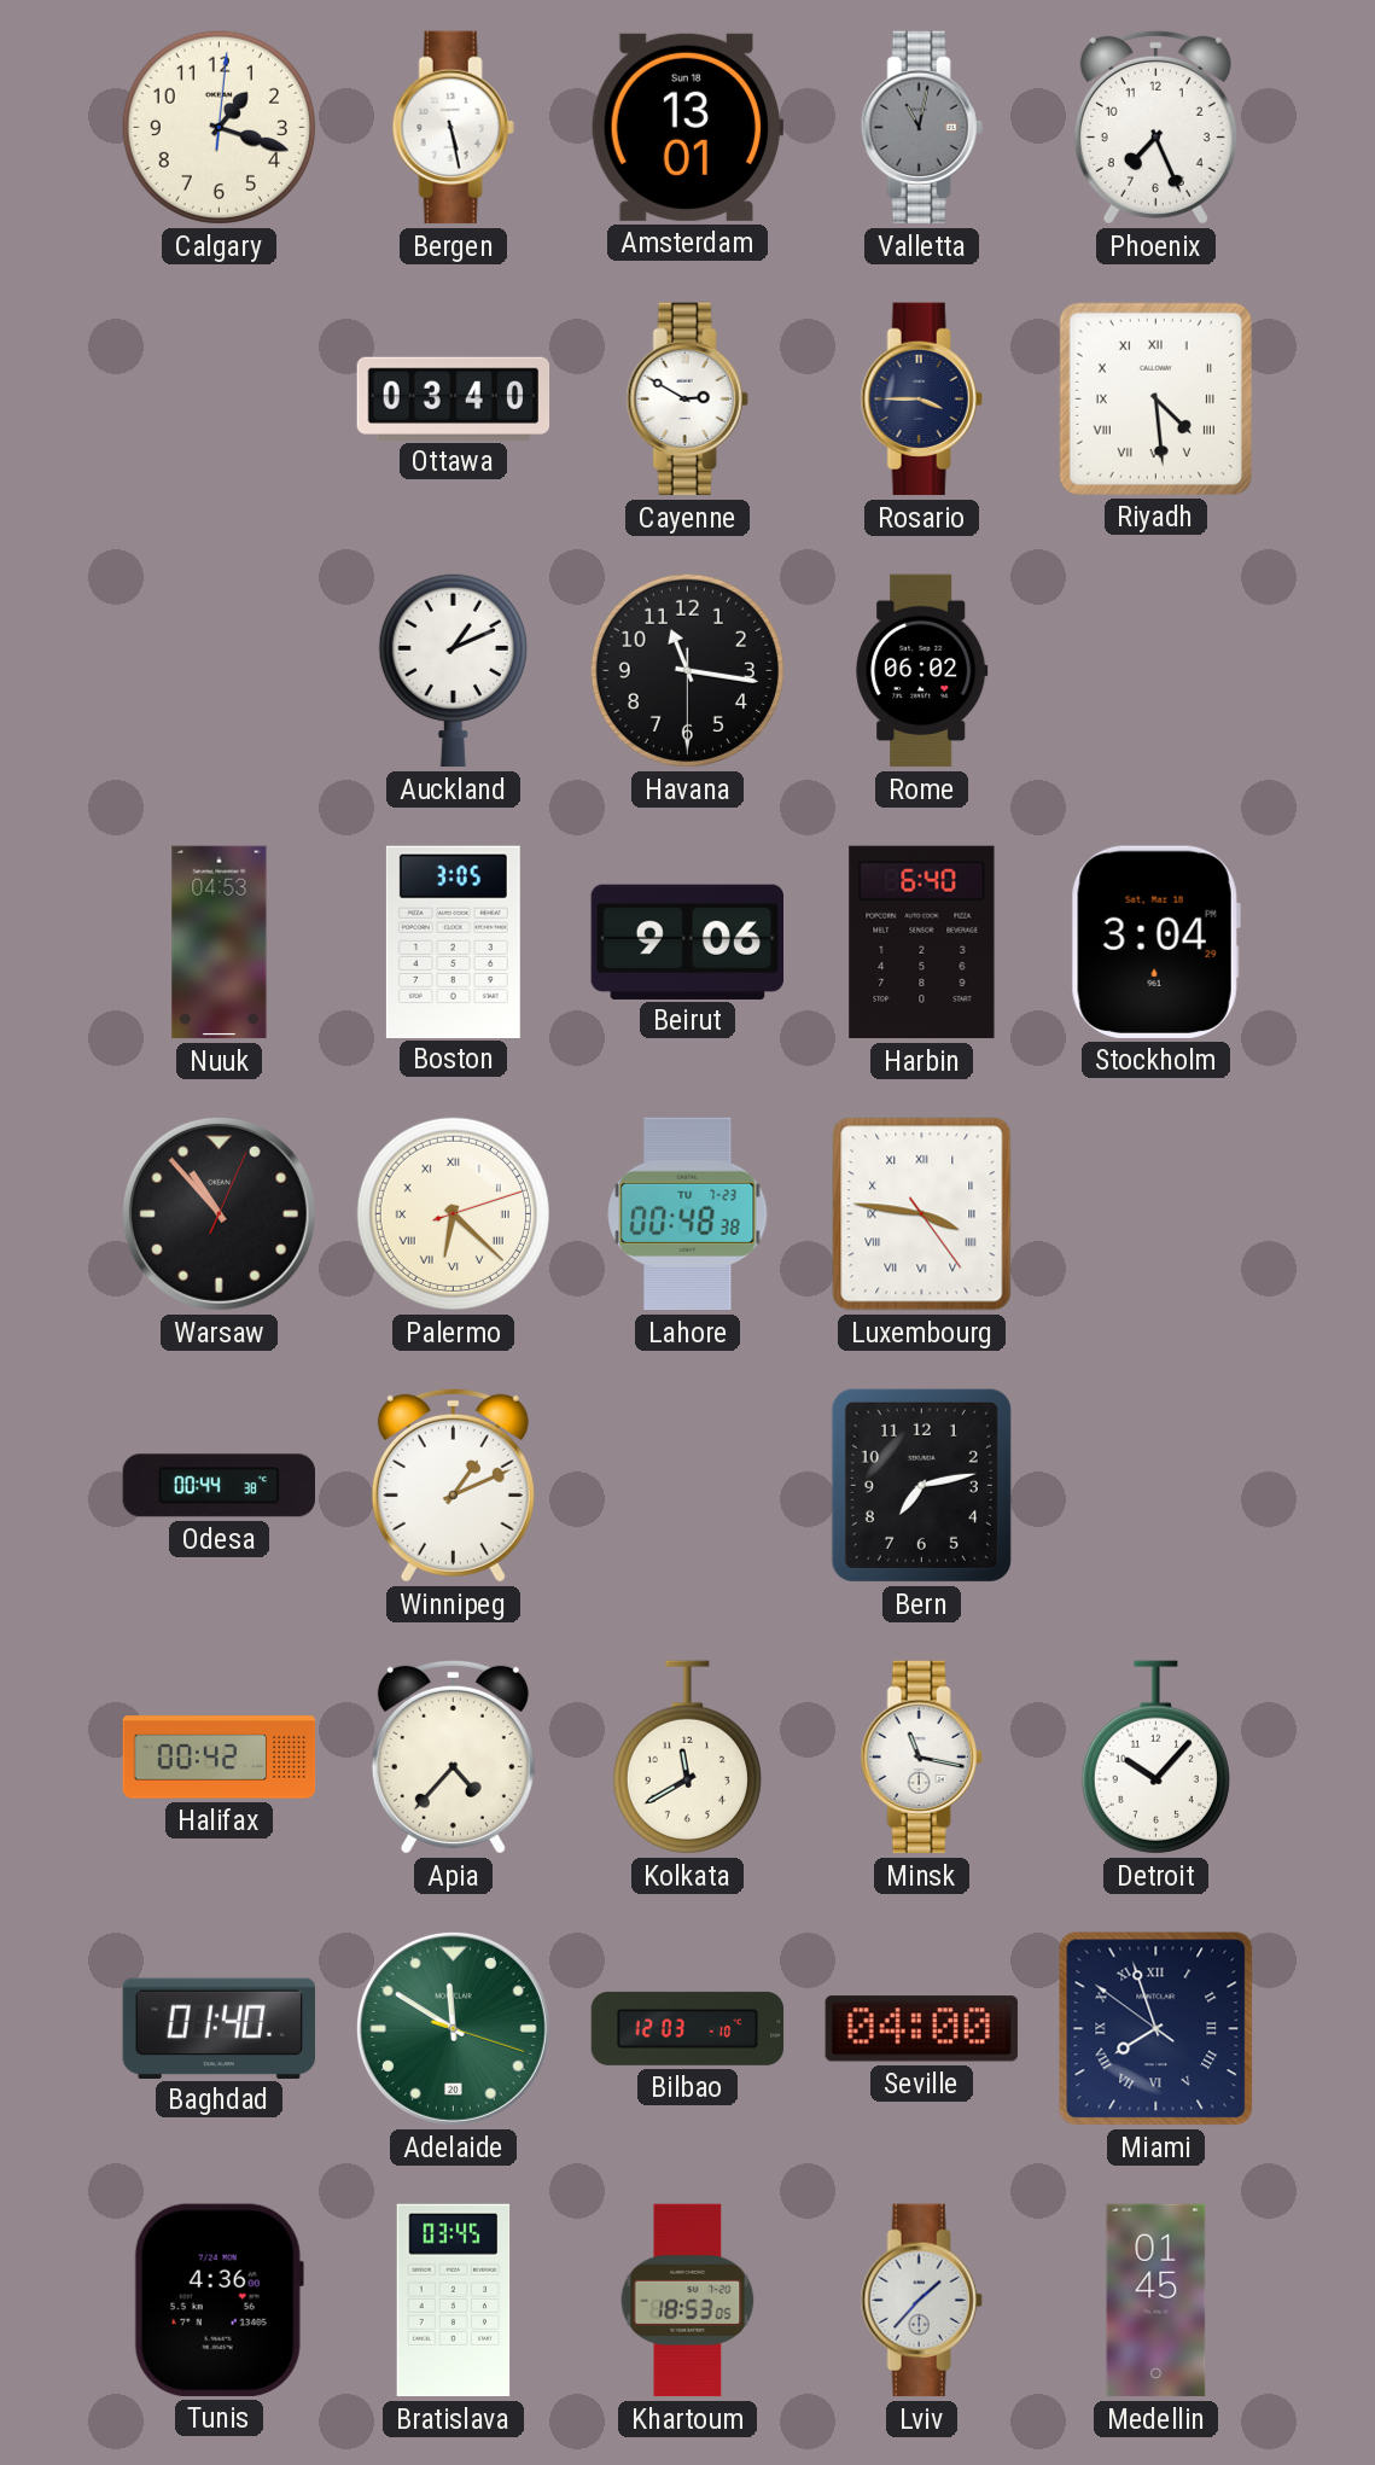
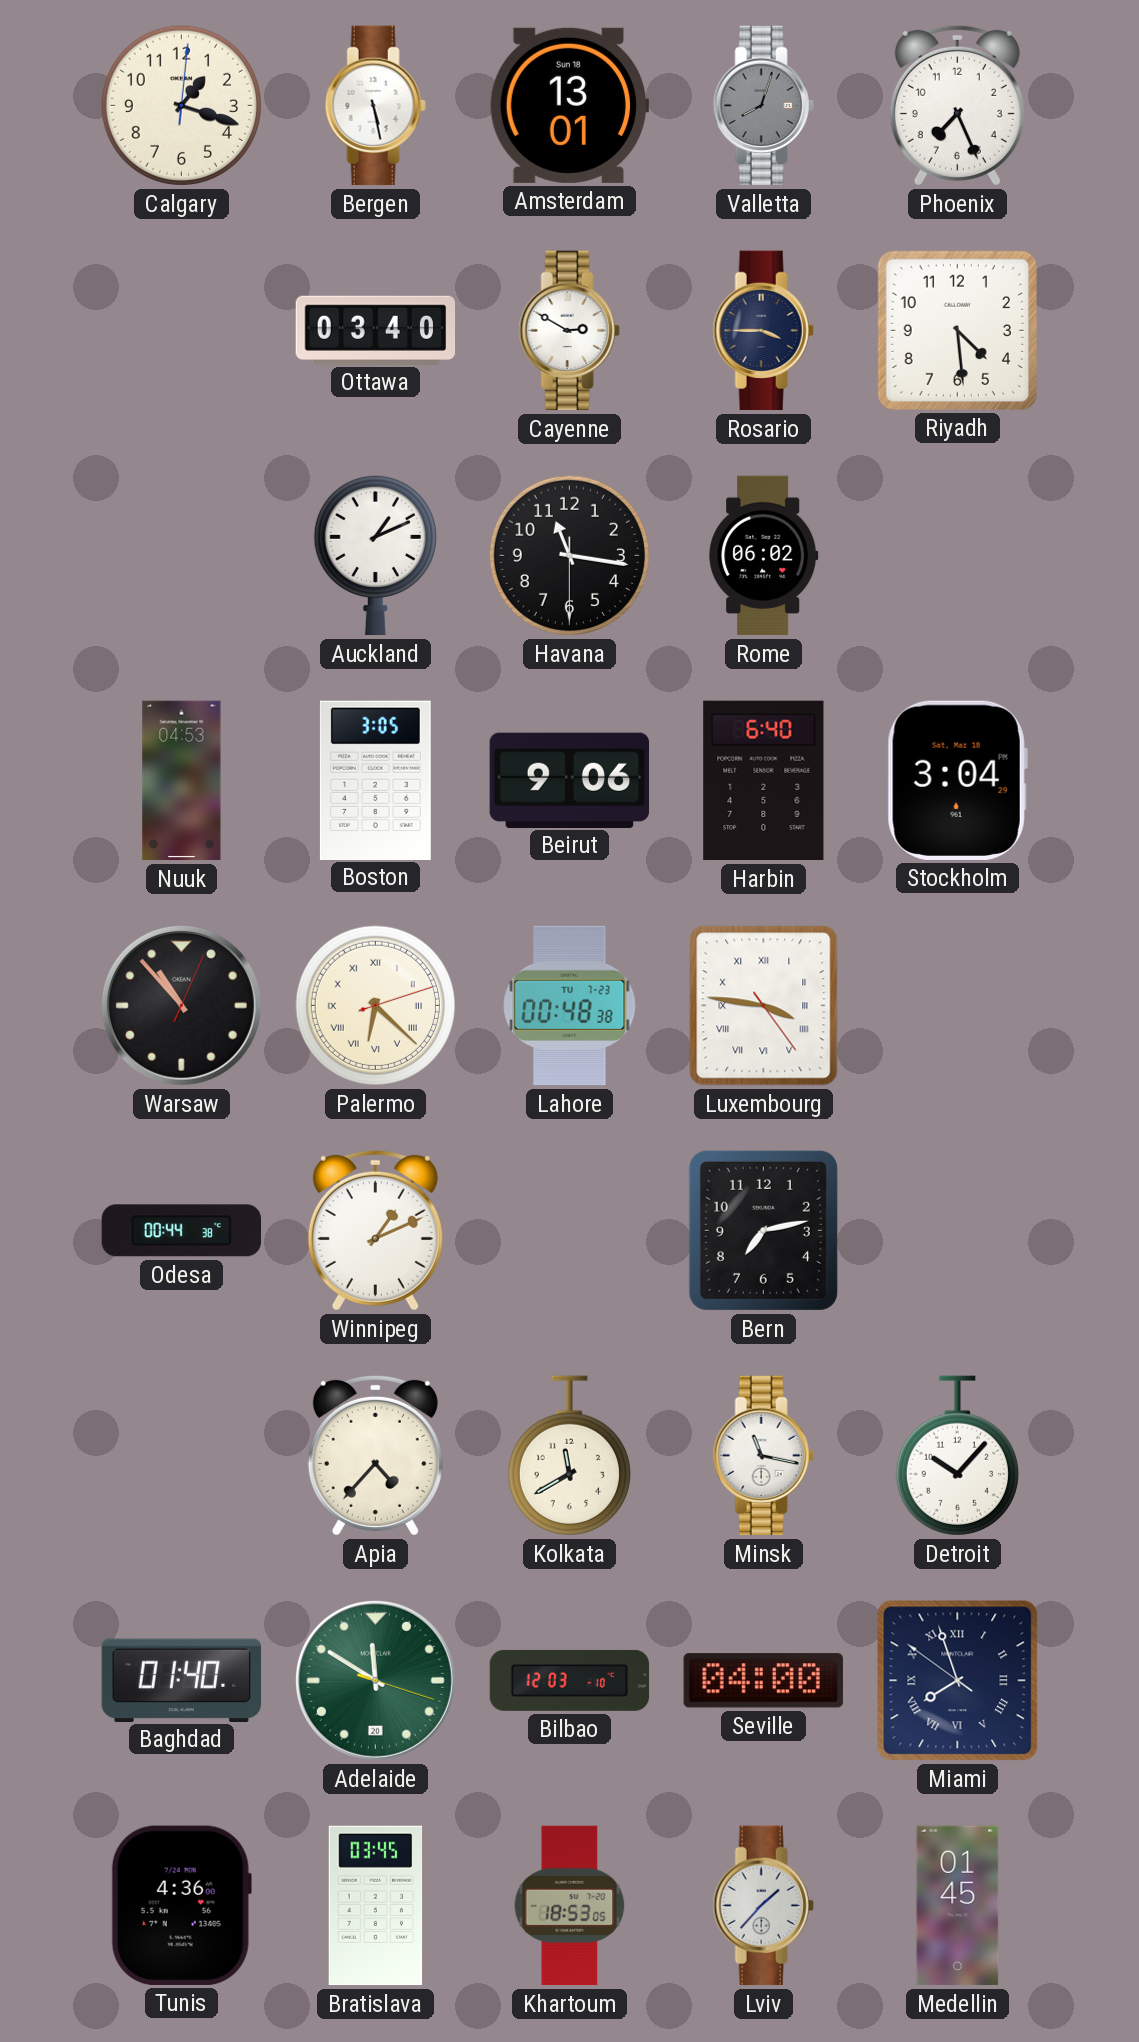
Valletta: 11:02 -> 8:03
Riyadh numerals: Roman -> Arabic
Halifax: 00:42 -> none
